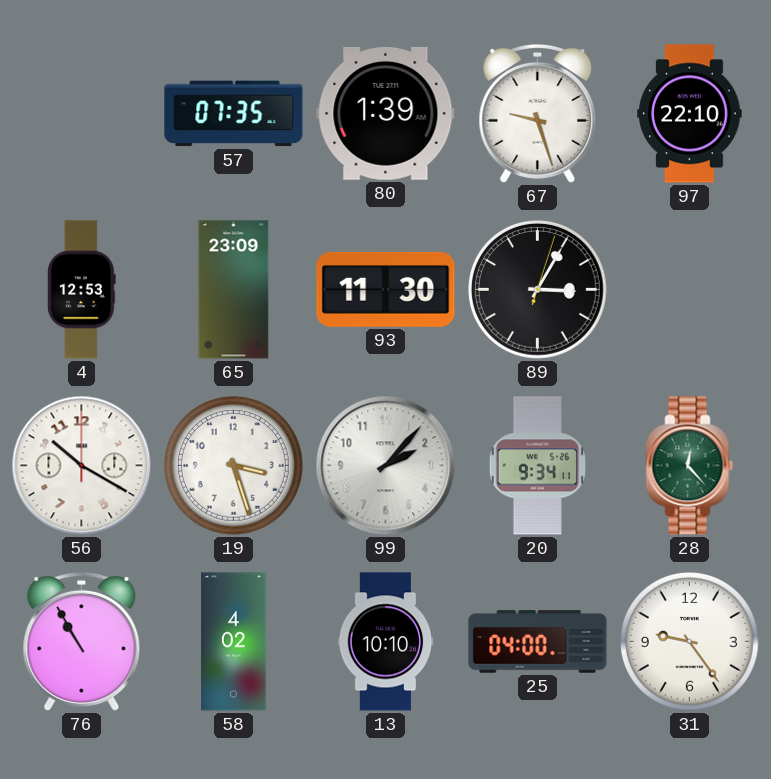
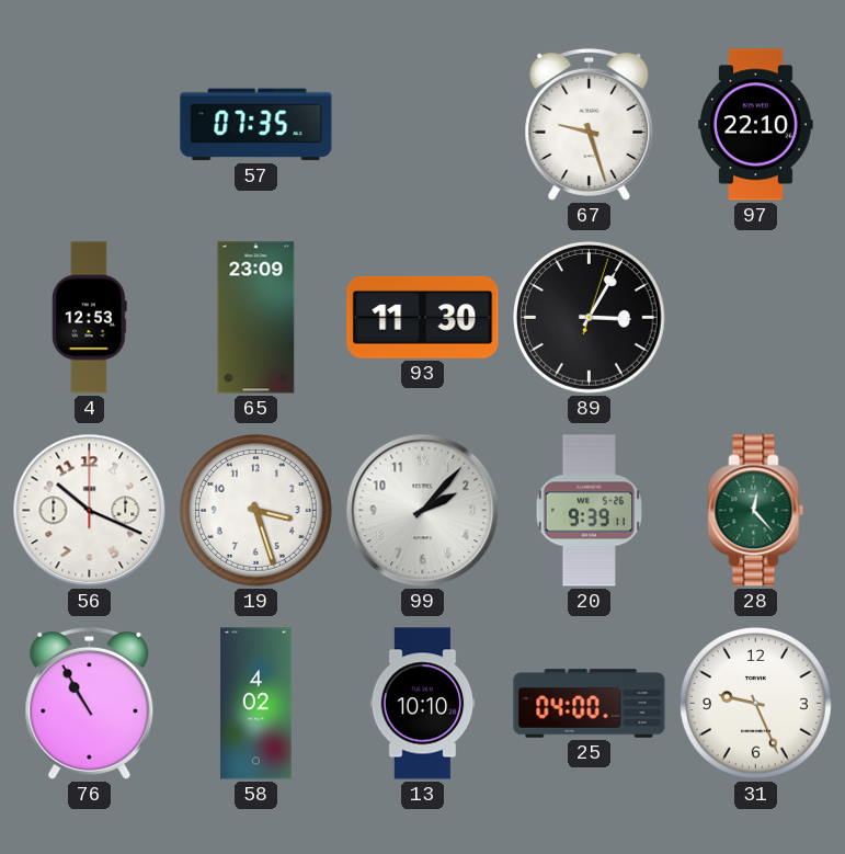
80: 1:39 -> none
56: 10:20 -> 10:19
20: 9:34 -> 9:39
31: 9:24 -> 9:26
